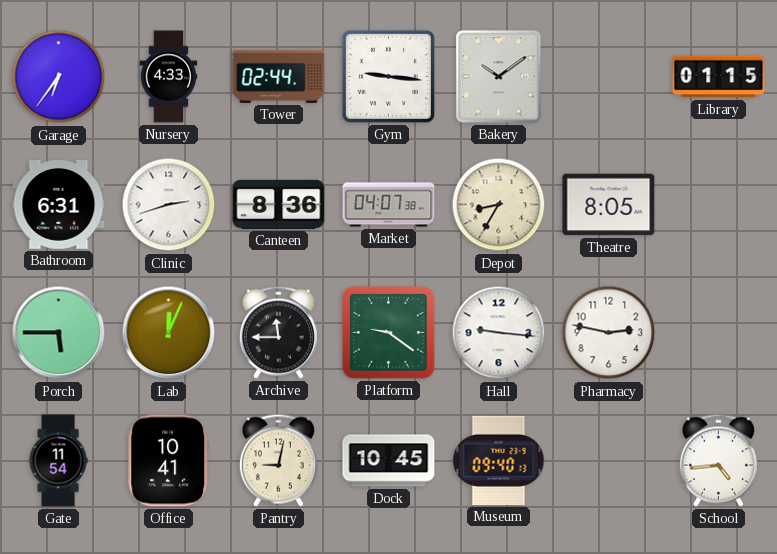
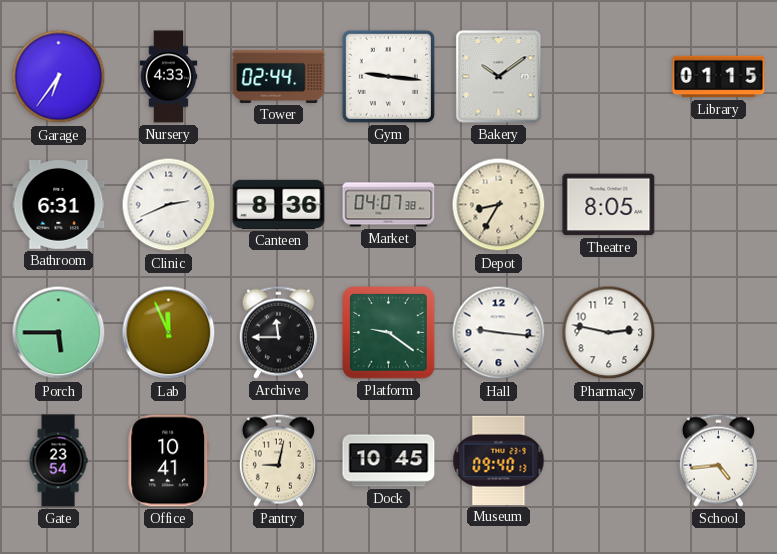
Clinic: 2:42 -> 2:41
Lab: 12:04 -> 11:56
Gate: 11:54 -> 23:54
